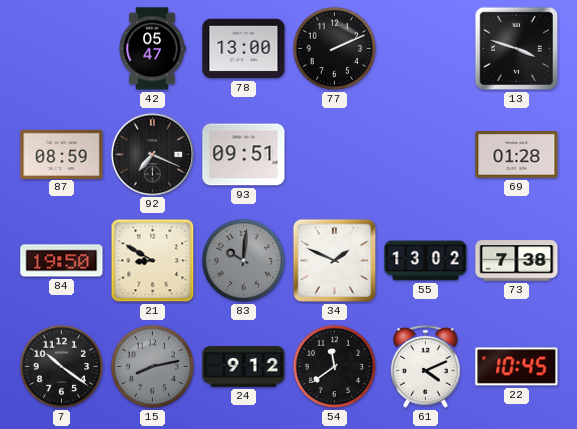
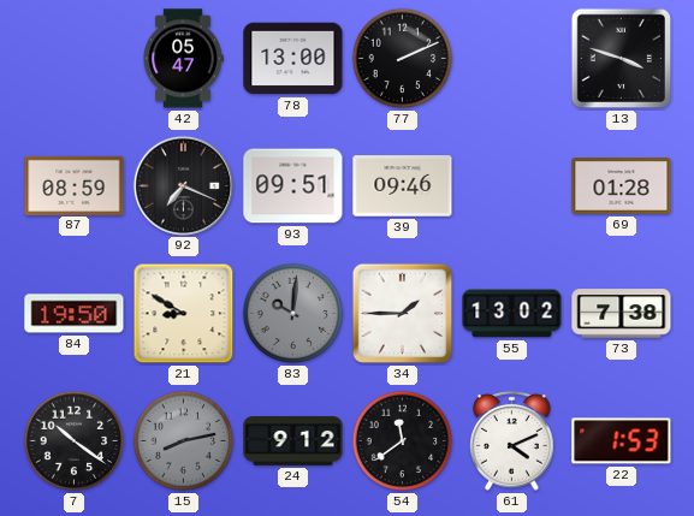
39: none -> 09:46
34: 1:49 -> 1:45
22: 10:45 -> 1:53
